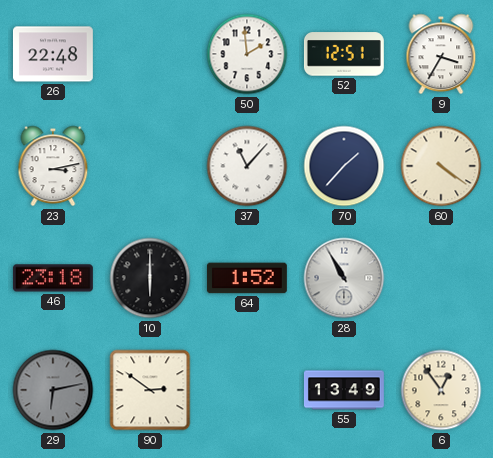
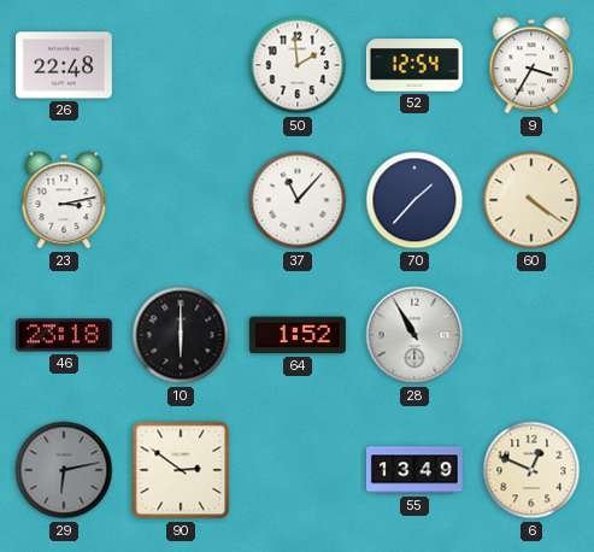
52: 12:51 -> 12:54
6: 12:54 -> 12:49
